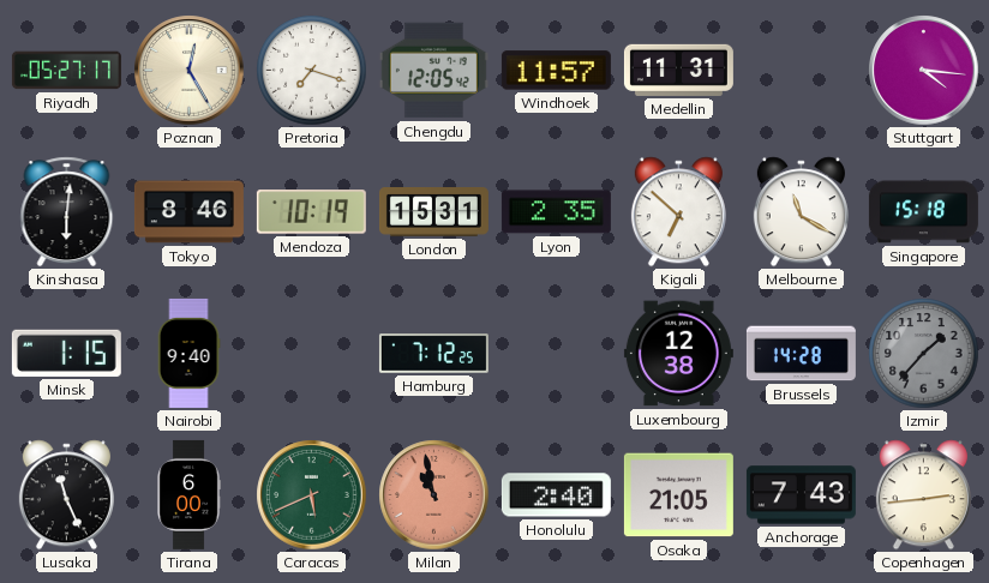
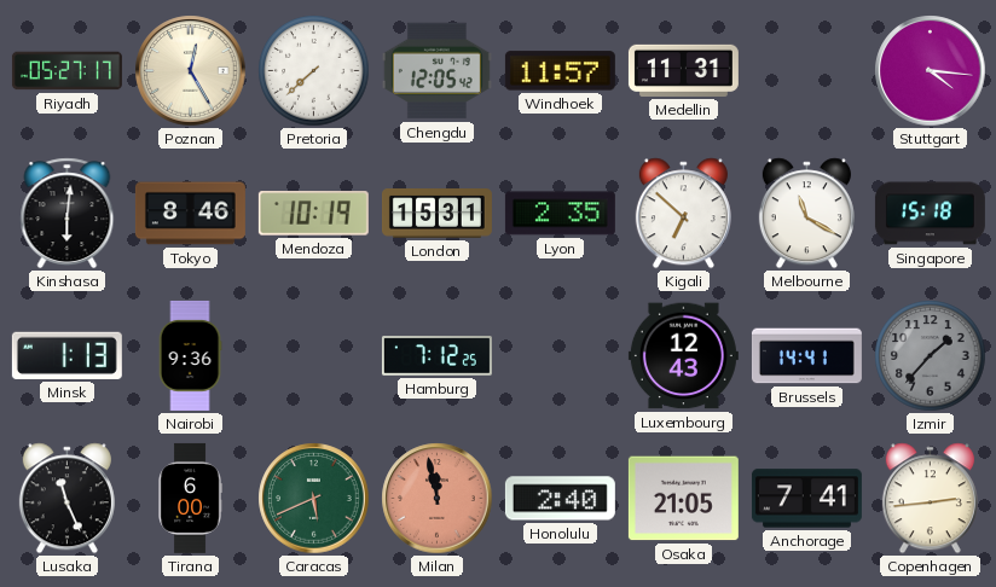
Pretoria: 7:18 -> 7:38
Minsk: 1:15 -> 1:13
Nairobi: 9:40 -> 9:36
Luxembourg: 12:38 -> 12:43
Brussels: 14:28 -> 14:41
Milan: 10:58 -> 11:58
Anchorage: 7:43 -> 7:41
